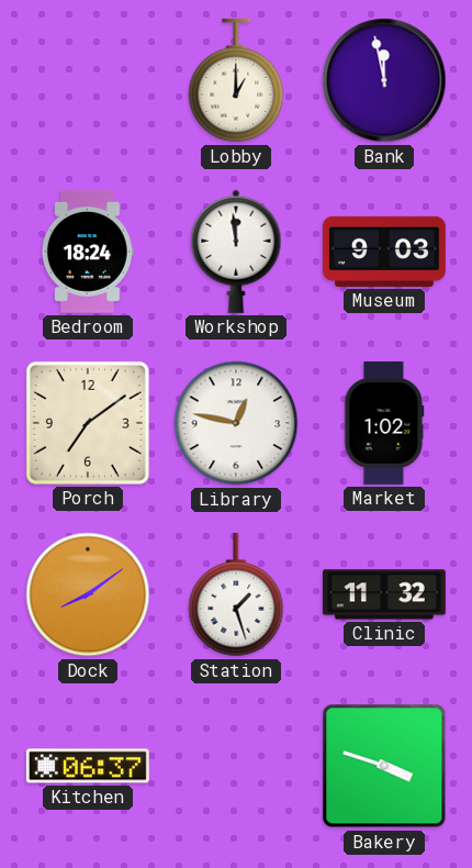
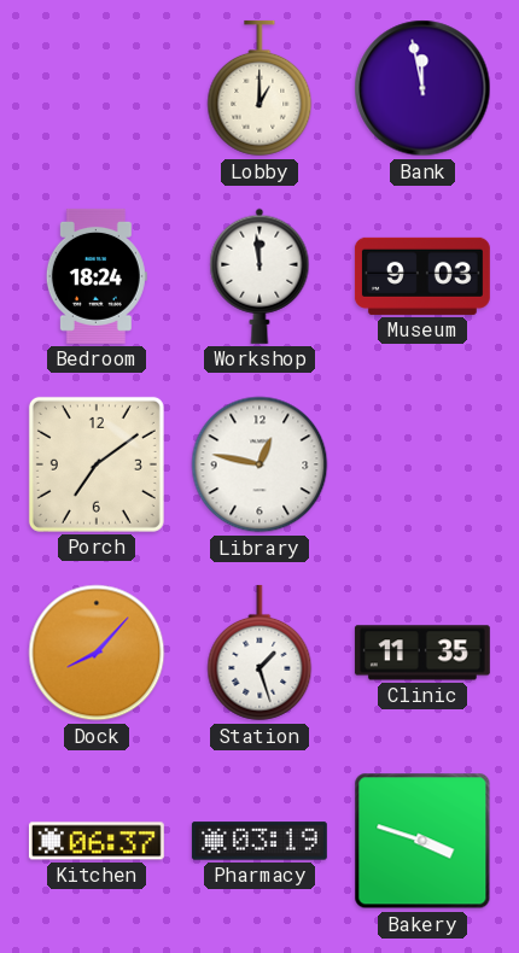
Market: 1:02 -> none
Dock: 8:09 -> 8:07
Clinic: 11:32 -> 11:35
Pharmacy: none -> 03:19
